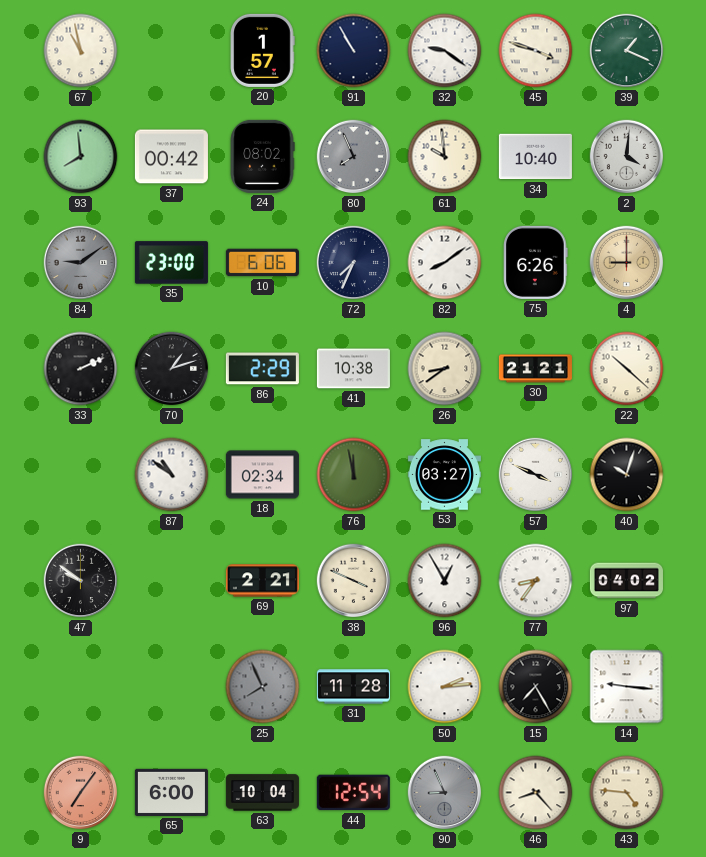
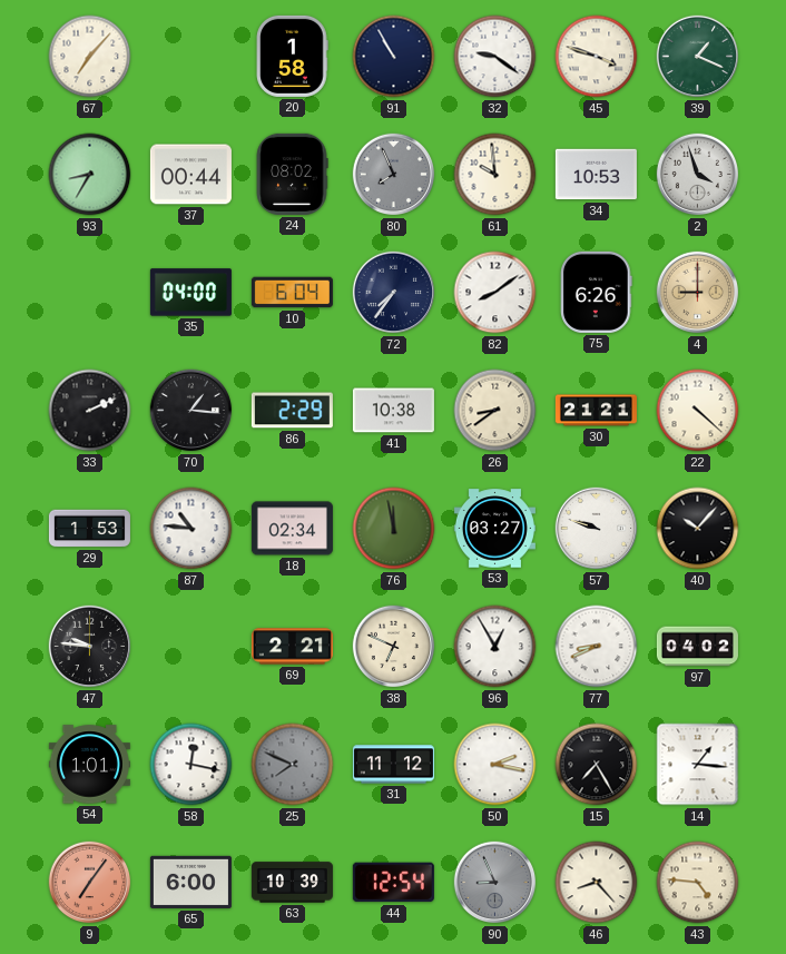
67: 10:58 -> 7:07
20: 1:57 -> 1:58
93: 7:59 -> 8:35
37: 00:42 -> 00:44
34: 10:40 -> 10:53
2: 4:01 -> 3:57
84: 9:09 -> none
35: 23:00 -> 04:00
10: 6:06 -> 6:04
72: 7:34 -> 7:36
70: 1:12 -> 1:16
22: 10:22 -> 4:22
29: none -> 1:53
87: 10:51 -> 10:46
57: 3:49 -> 9:48
40: 10:03 -> 10:07
47: 9:51 -> 9:46
38: 3:49 -> 6:49
77: 8:36 -> 8:41
54: none -> 1:01
58: none -> 12:17
25: 7:56 -> 7:49
31: 11:28 -> 11:12
50: 2:14 -> 2:17
14: 9:16 -> 1:16
63: 10:04 -> 10:39
